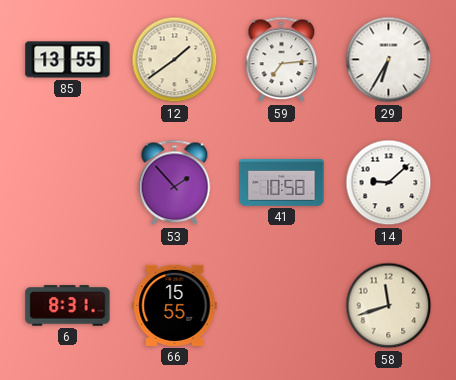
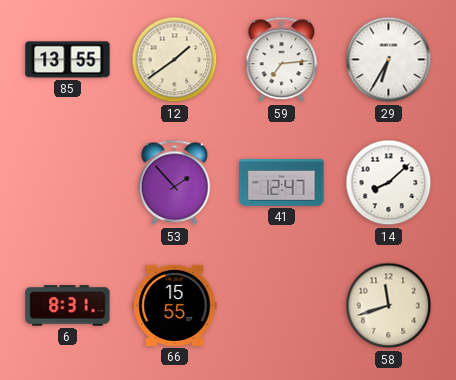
41: 10:58 -> 12:47
14: 9:08 -> 8:08
